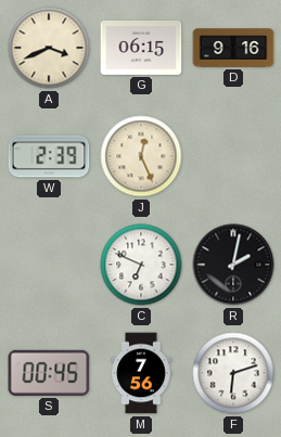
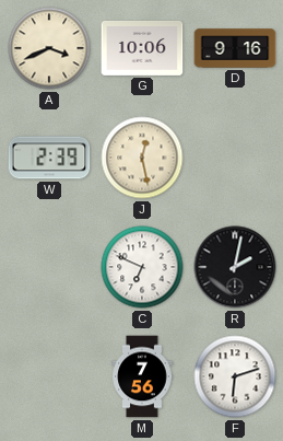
G: 06:15 -> 10:06
J: 12:26 -> 12:28
S: 00:45 -> none
